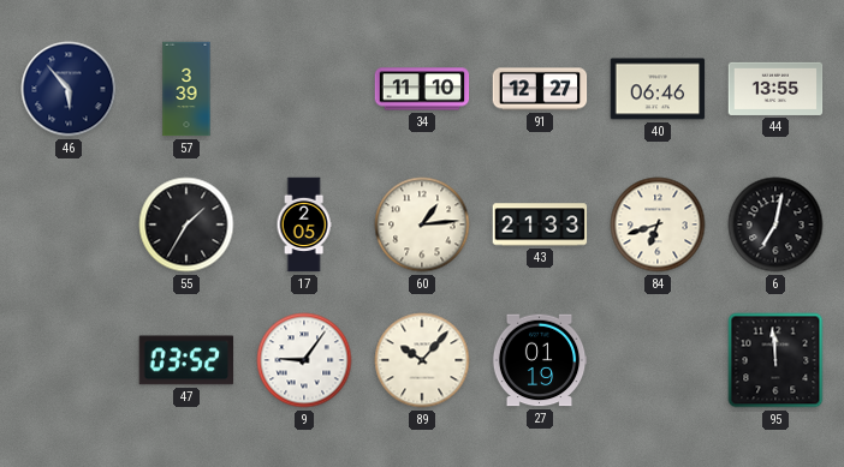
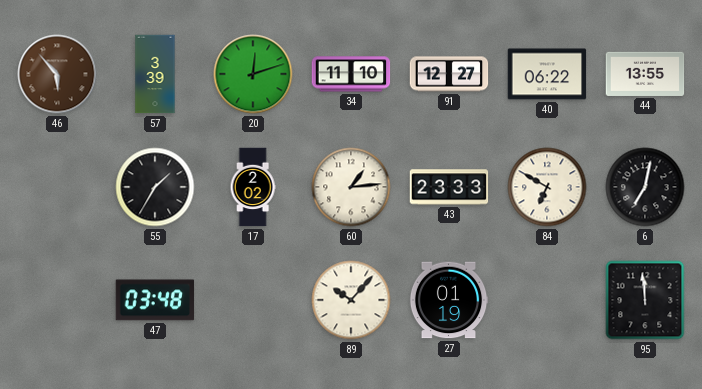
46 dial: navy -> brown
20: none -> 12:12
40: 06:46 -> 06:22
17: 2:05 -> 2:02
43: 21:33 -> 23:33
84: 6:42 -> 6:50
47: 03:52 -> 03:48
9: 9:06 -> none
